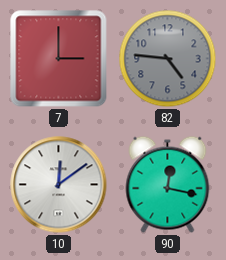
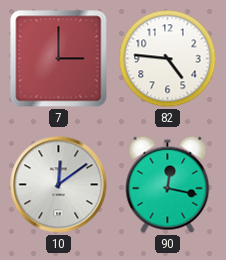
82 dial: grey -> white
